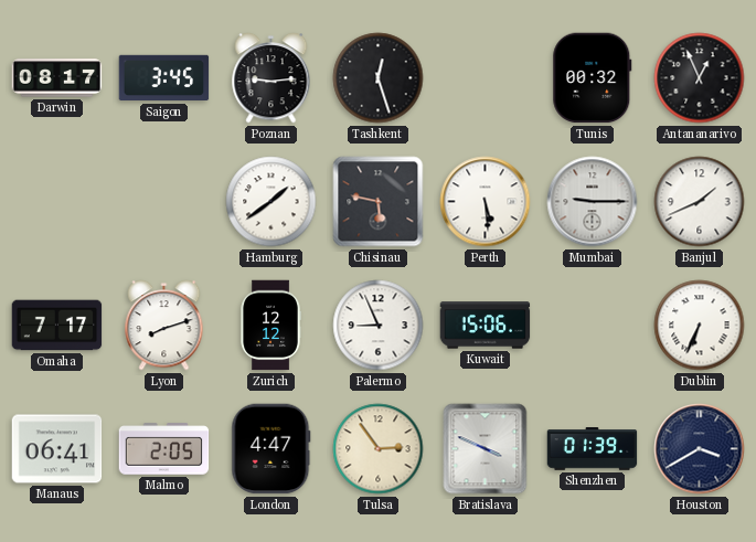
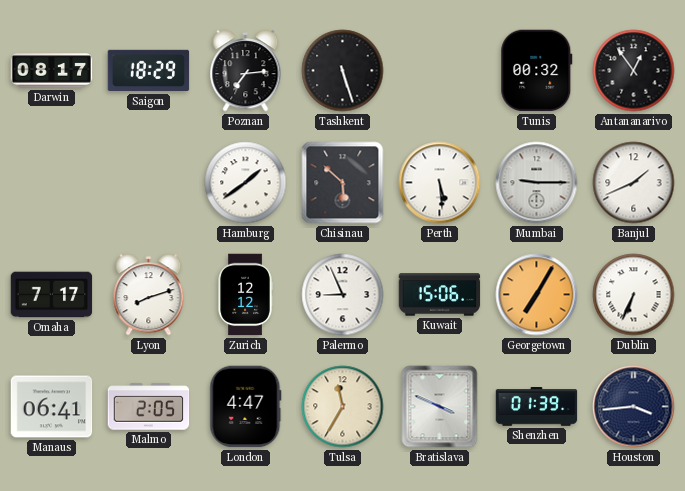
Saigon: 3:45 -> 18:29
Poznan: 9:14 -> 7:14
Tashkent: 12:27 -> 5:27
Antananarivo: 12:56 -> 12:54
Chisinau: 5:47 -> 5:52
Georgetown: none -> 7:05
Tulsa: 2:54 -> 11:35
Houston: 3:40 -> 3:44
